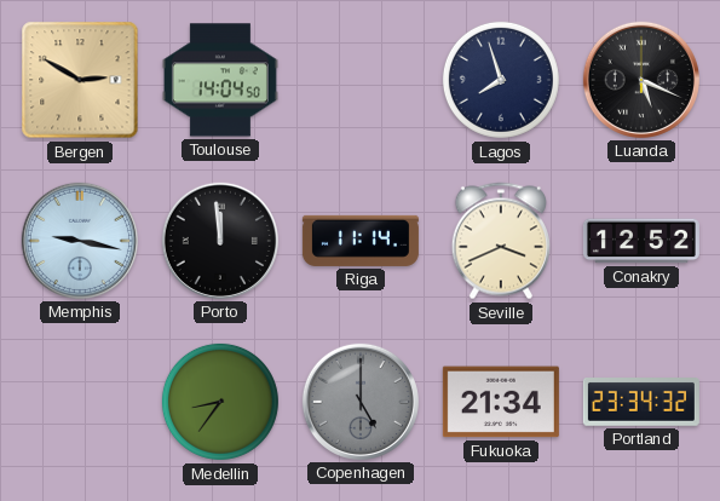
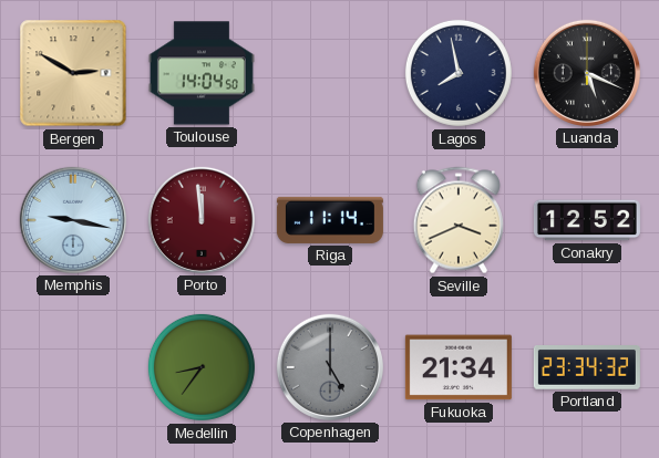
Lagos: 7:57 -> 7:58
Porto dial: black -> burgundy
